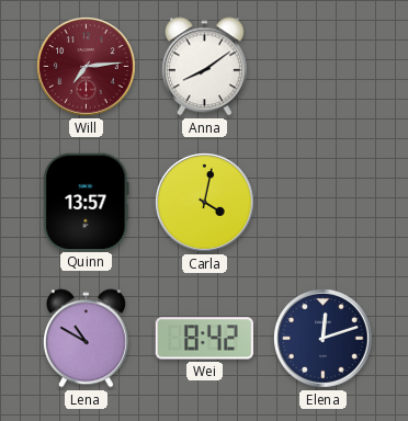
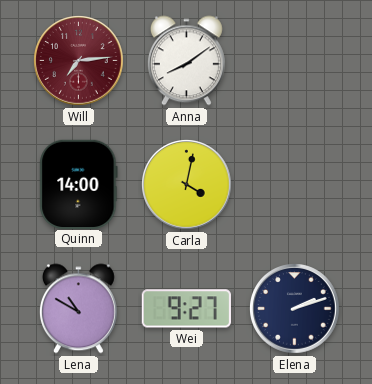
Quinn: 13:57 -> 14:00
Wei: 8:42 -> 9:27
Elena: 12:12 -> 2:12
